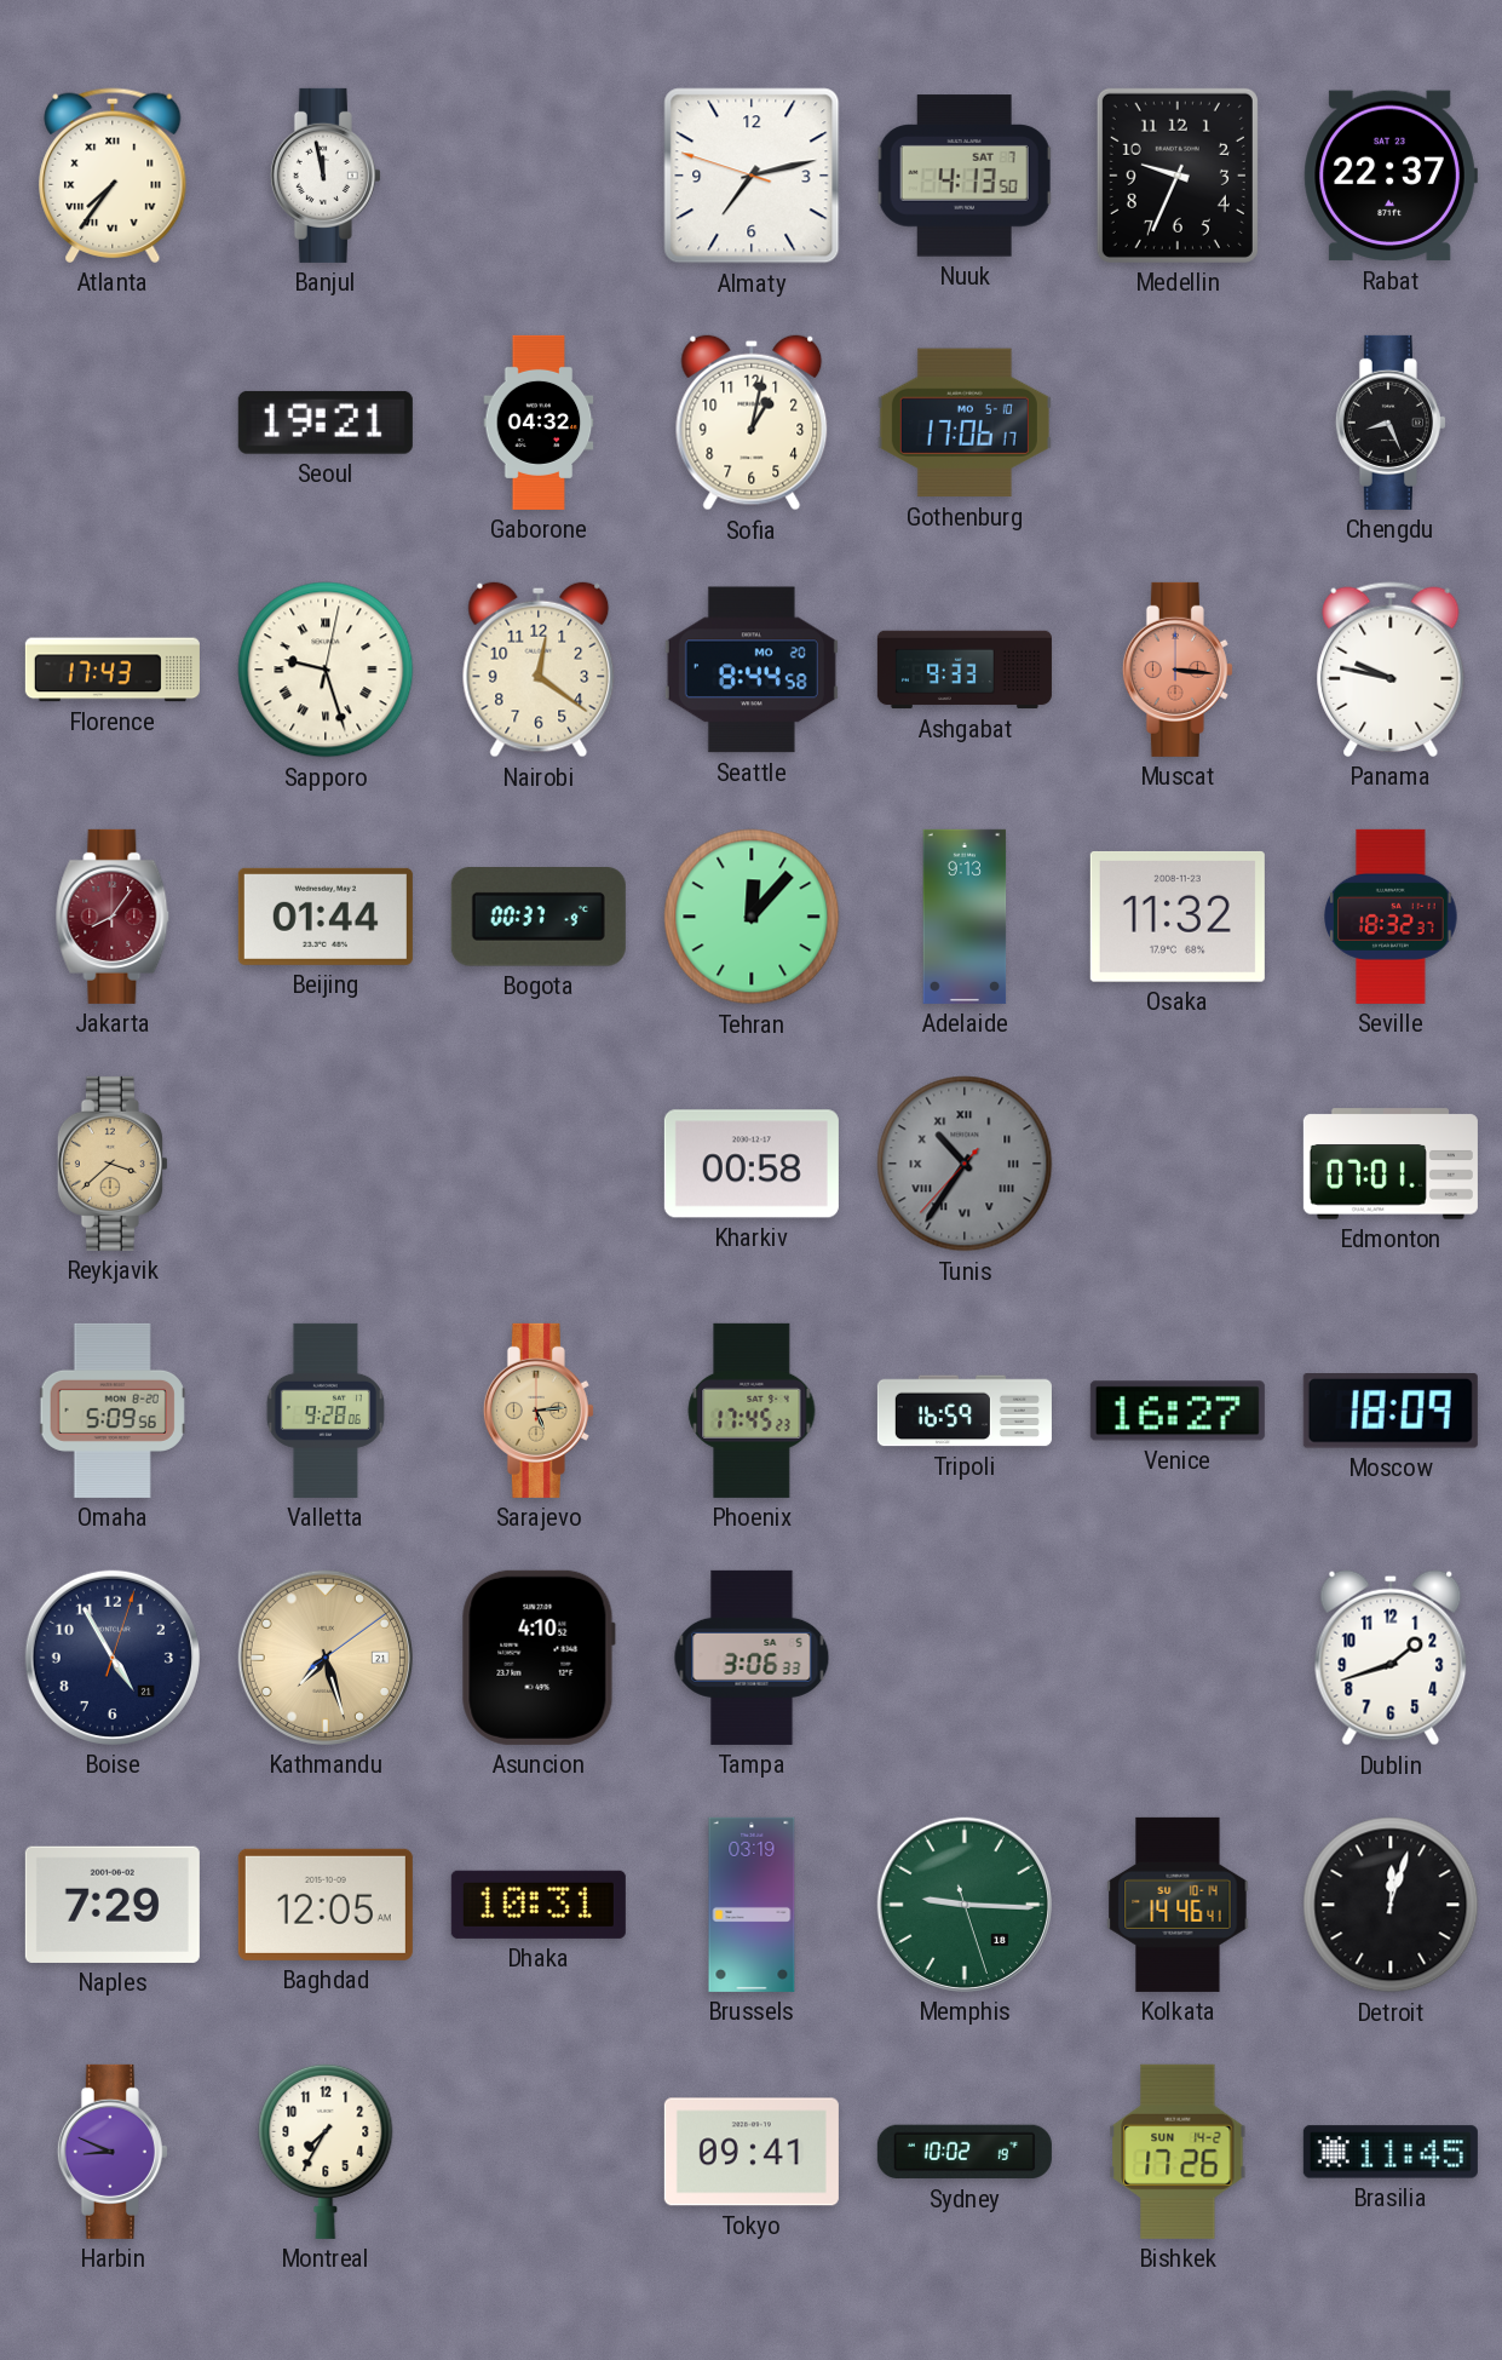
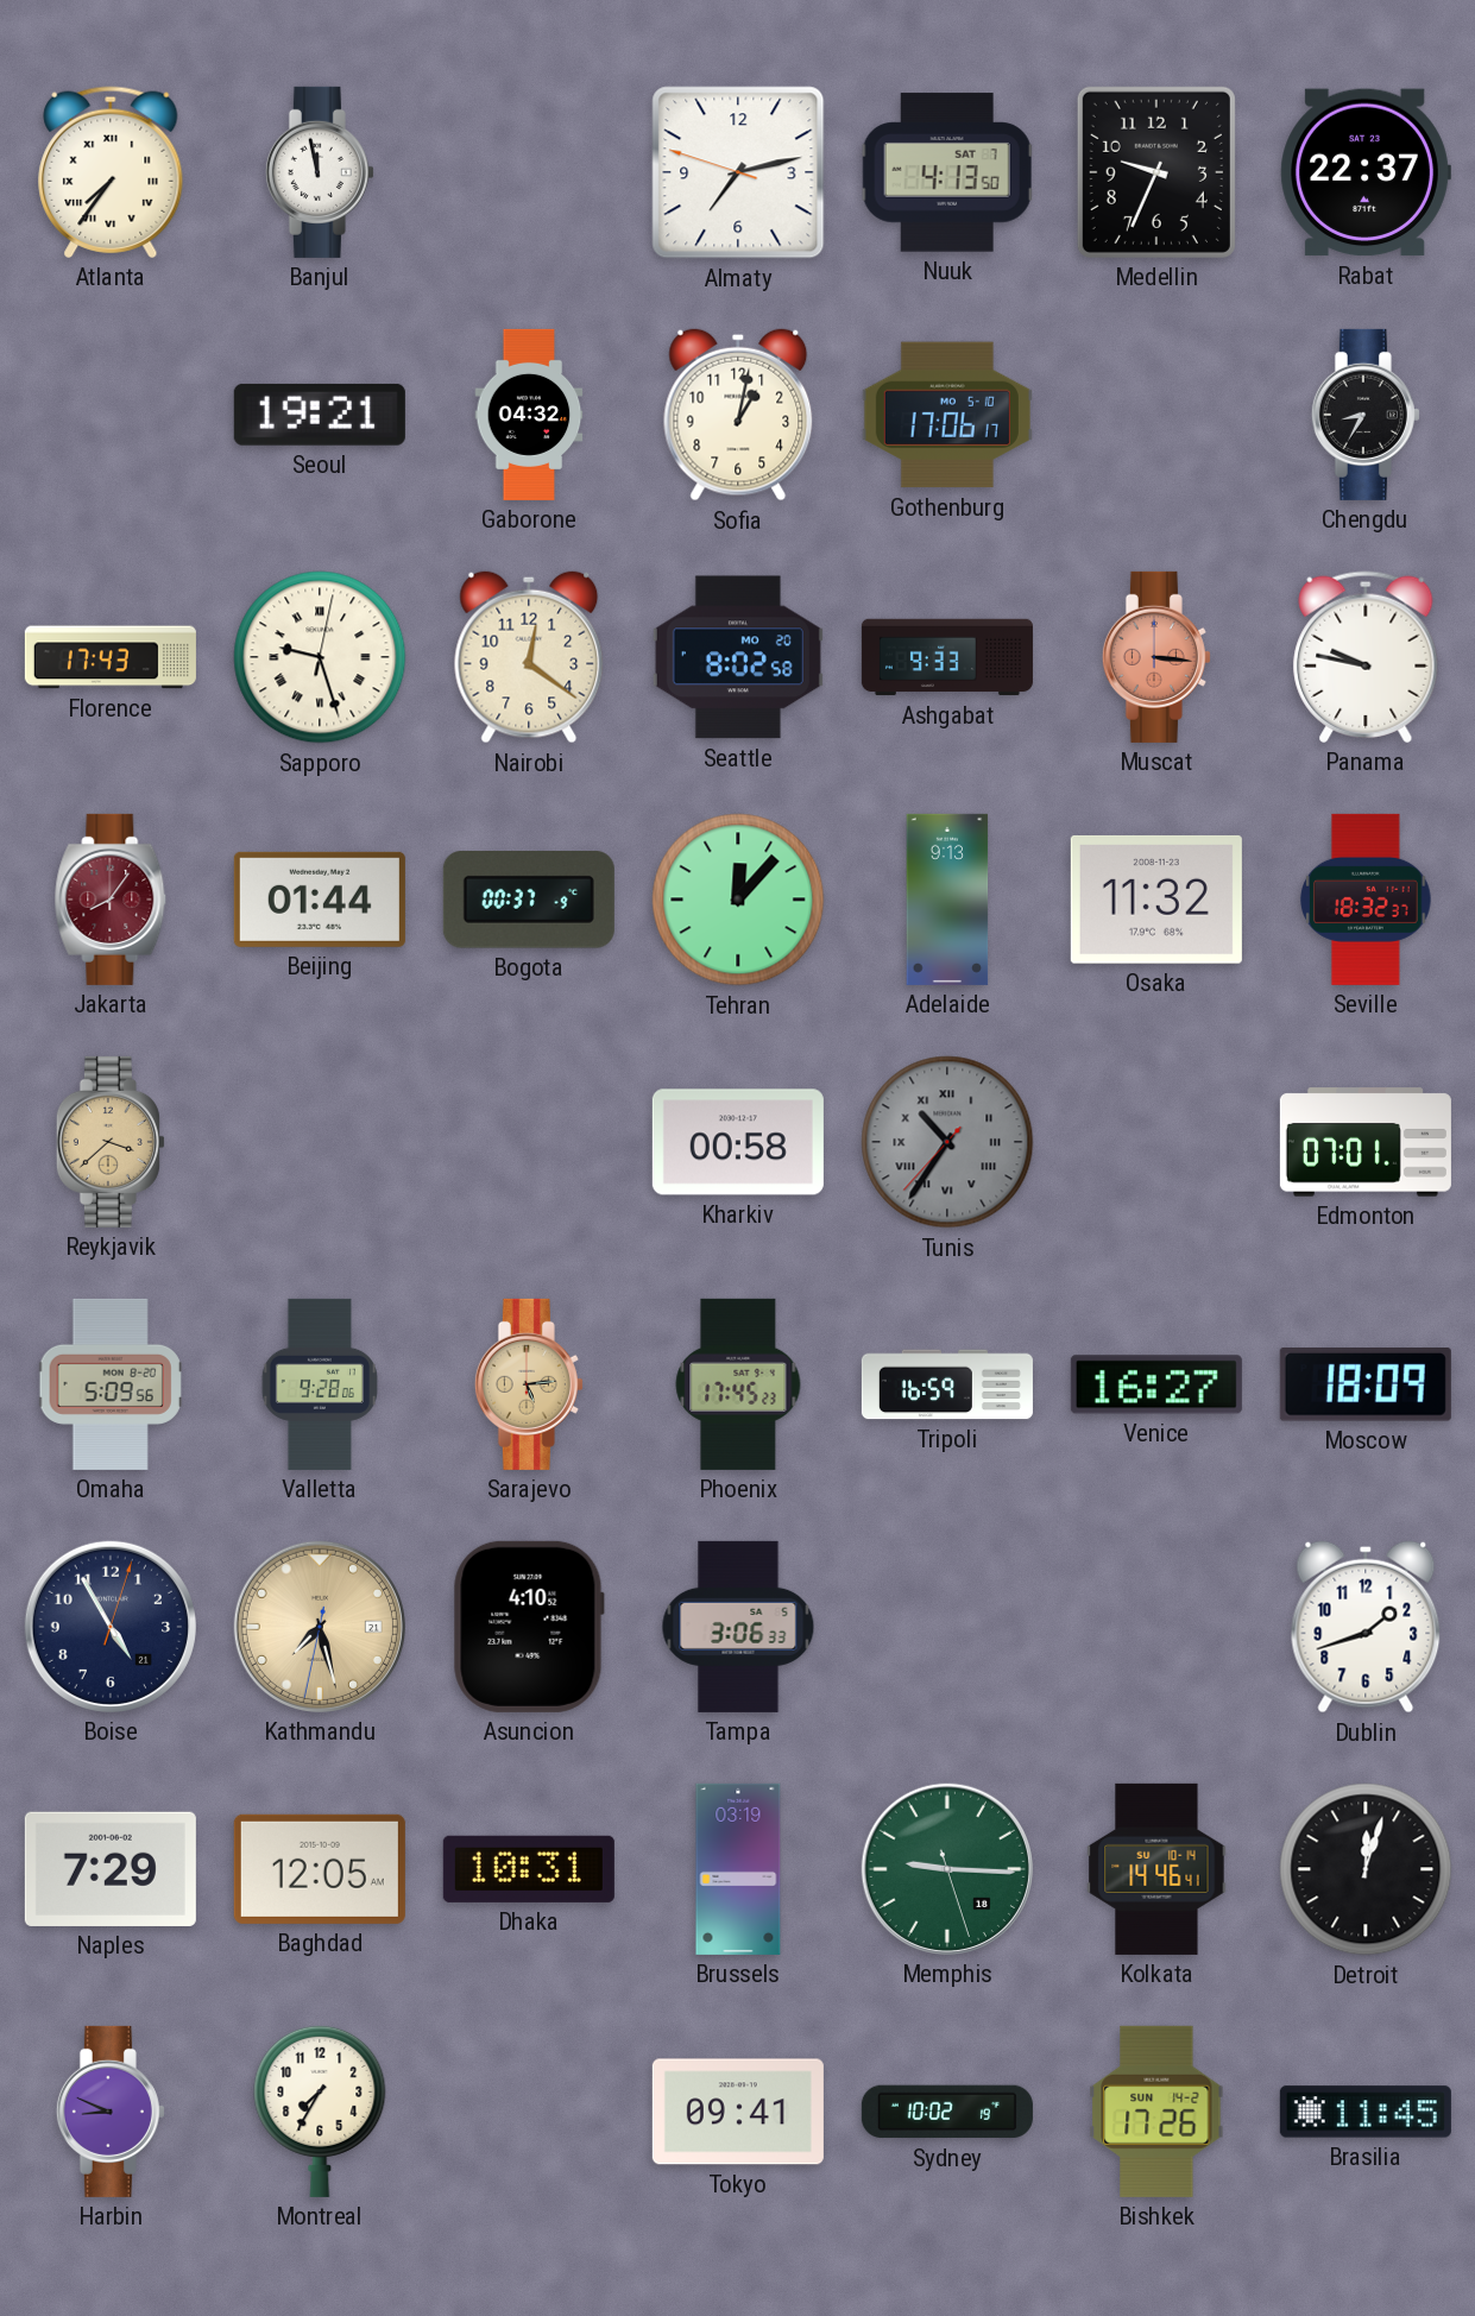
Chengdu: 8:26 -> 8:35
Seattle: 8:44 -> 8:02
Kathmandu: 7:27:09 -> 7:27:32
